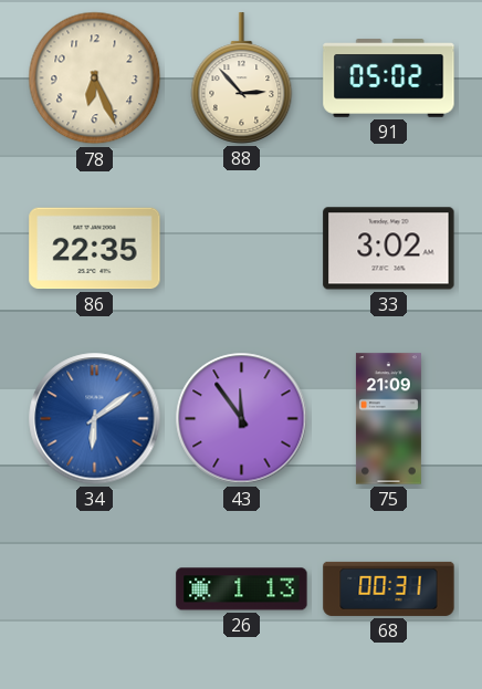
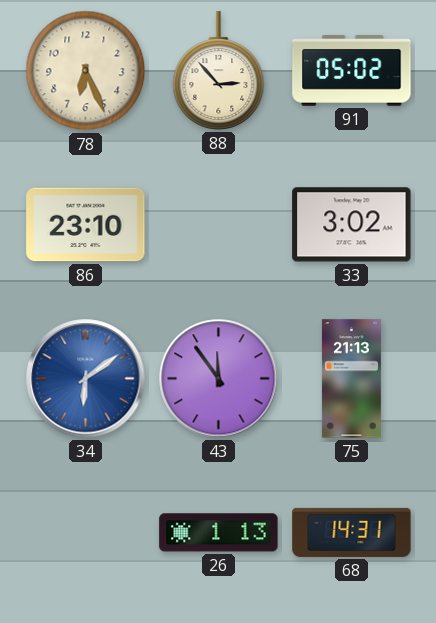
86: 22:35 -> 23:10
75: 21:09 -> 21:13
68: 00:31 -> 14:31
